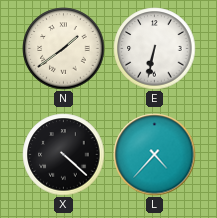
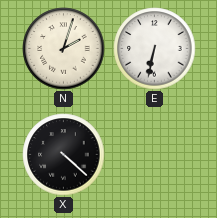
N: 1:39 -> 2:03
L: 4:37 -> none
